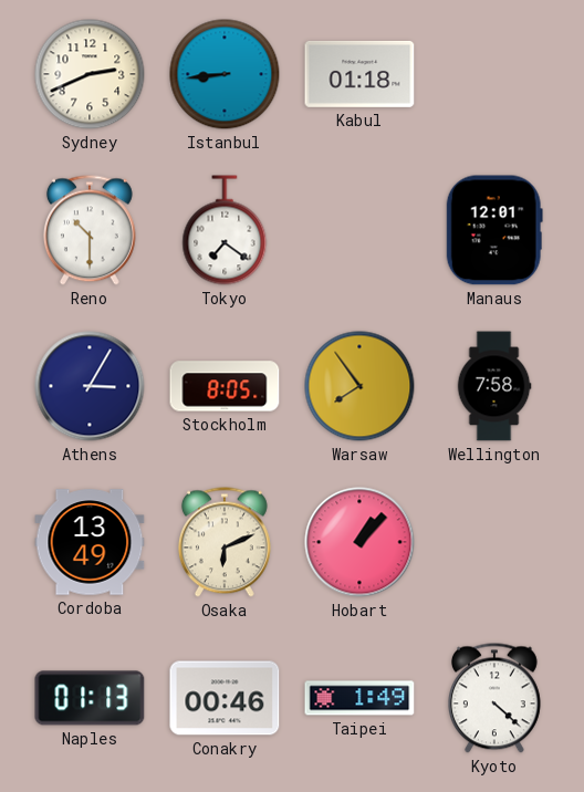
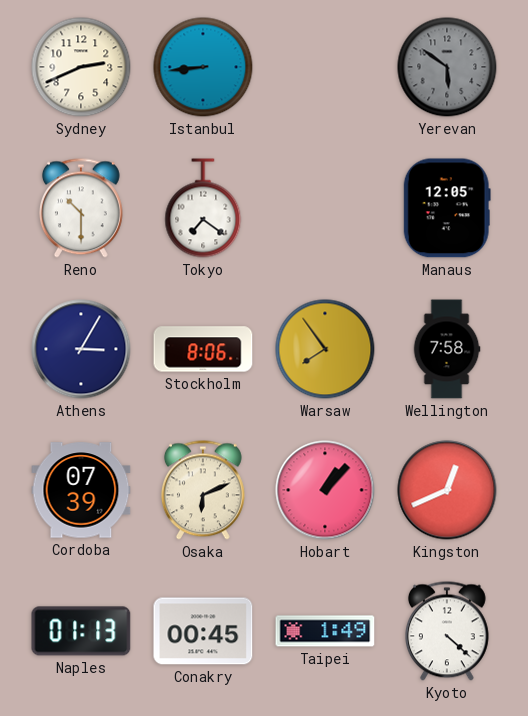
Kabul: 01:18 -> none
Yerevan: none -> 5:51
Manaus: 12:01 -> 12:05
Stockholm: 8:05 -> 8:06
Cordoba: 13:49 -> 07:39
Kingston: none -> 12:41
Conakry: 00:46 -> 00:45
